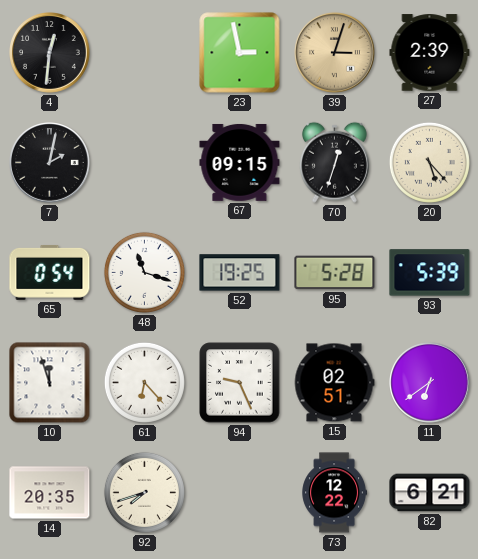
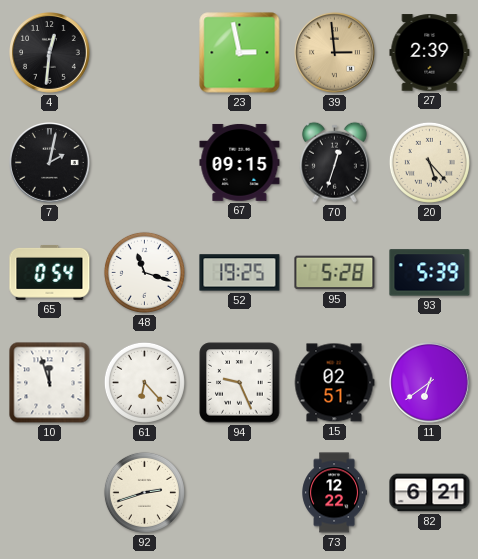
39: 3:03 -> 2:59
14: 20:35 -> none
92: 7:42 -> 2:42
